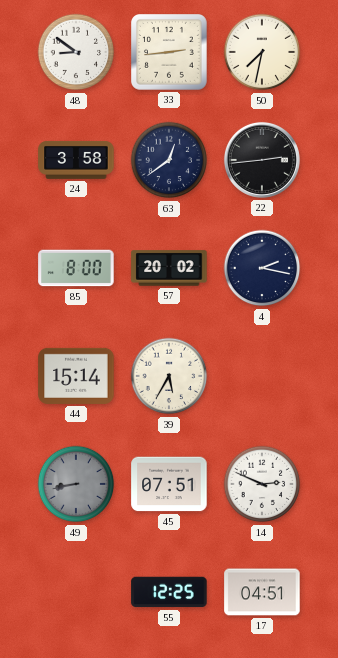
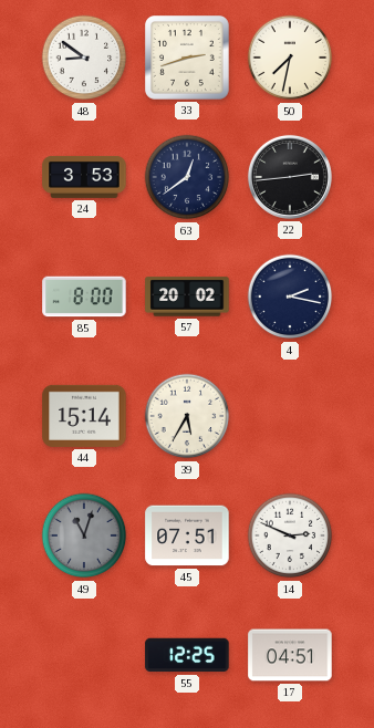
33: 2:44 -> 2:42
24: 3:58 -> 3:53
49: 8:43 -> 11:03
